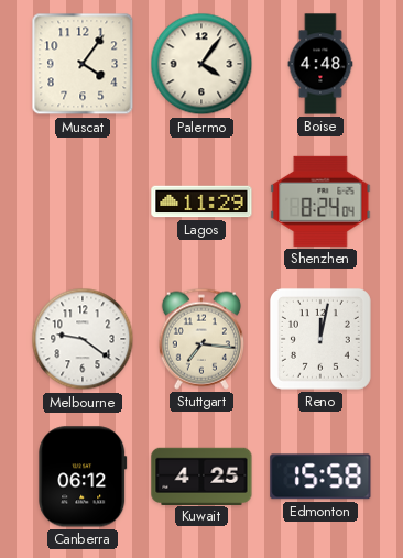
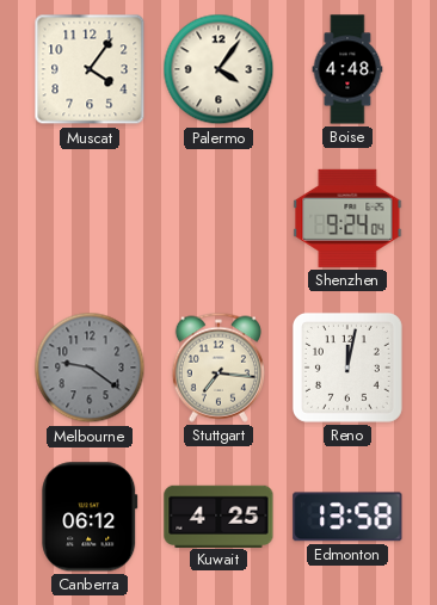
Lagos: 11:29 -> none
Shenzhen: 8:24 -> 9:24
Melbourne dial: white -> grey
Edmonton: 15:58 -> 13:58
